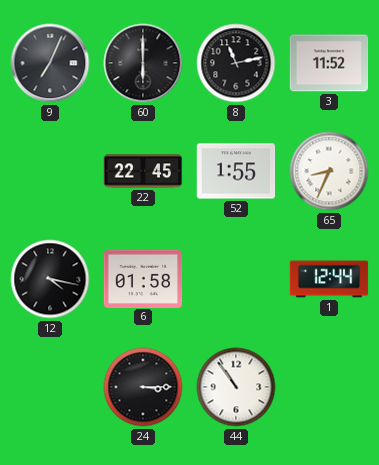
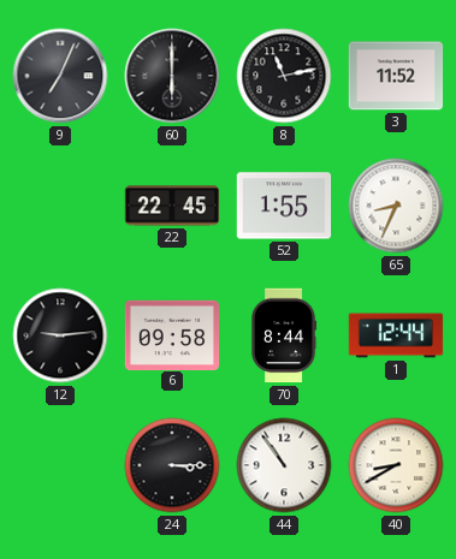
12: 4:17 -> 9:14
6: 01:58 -> 09:58
70: none -> 8:44
40: none -> 8:40
